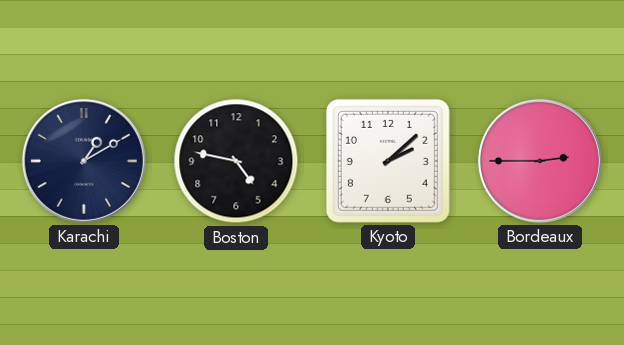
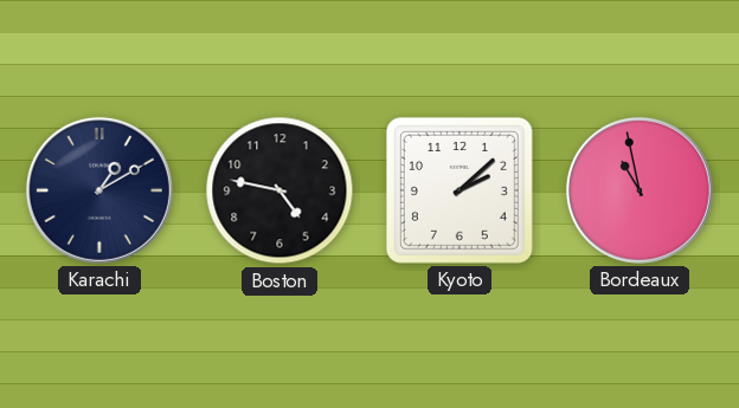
Bordeaux: 2:45 -> 10:58
